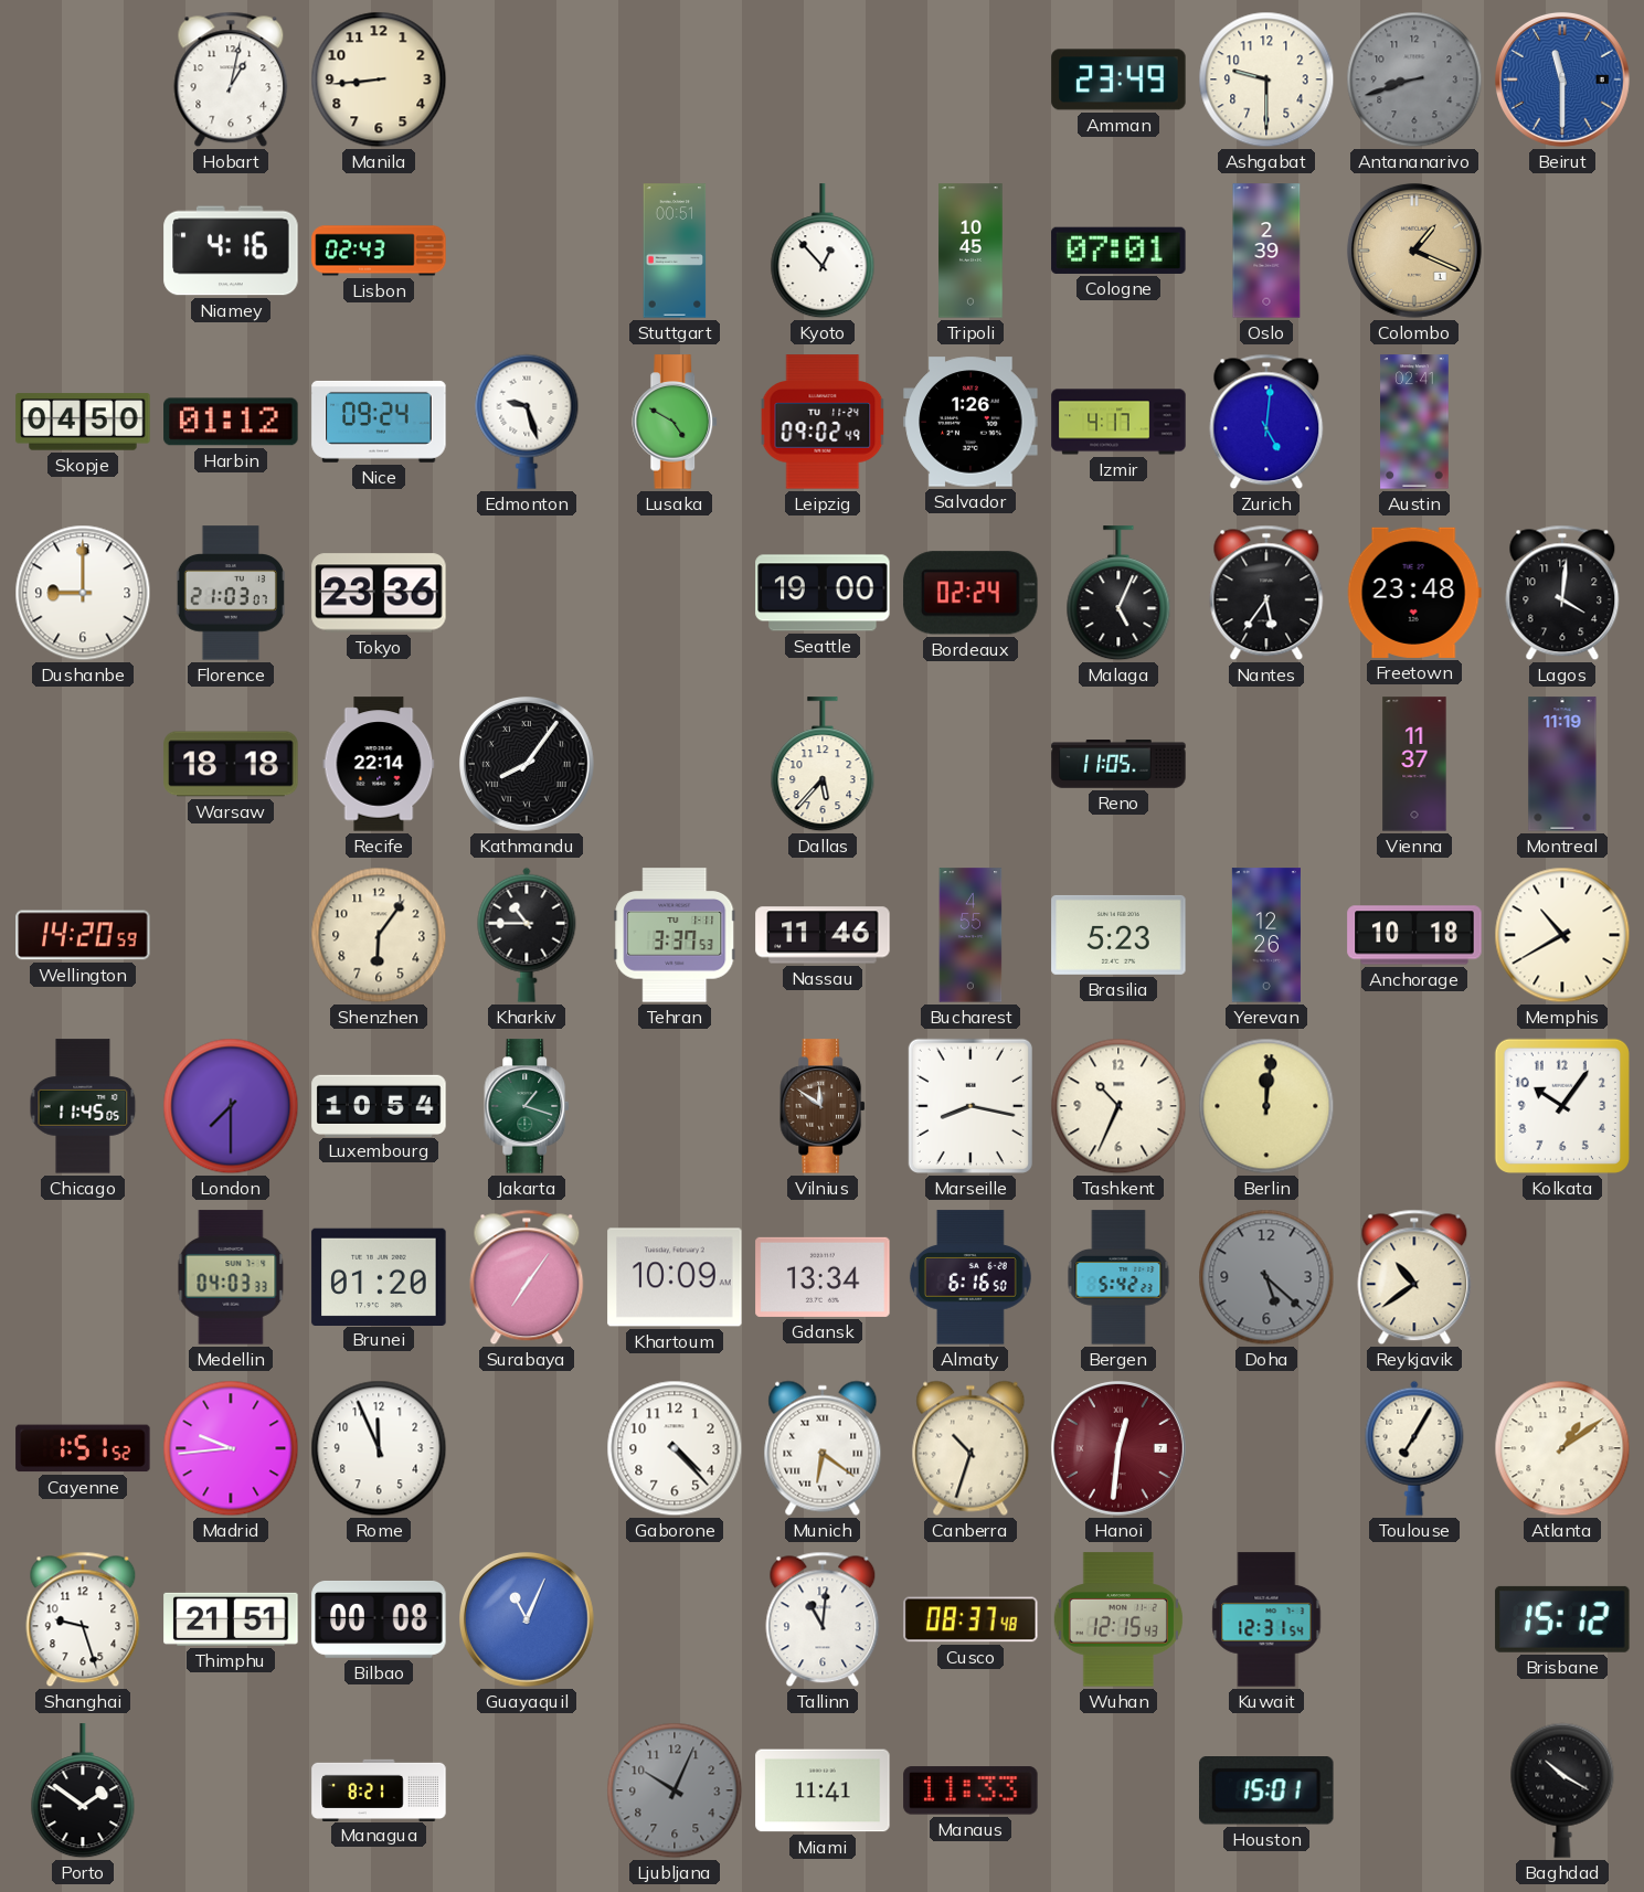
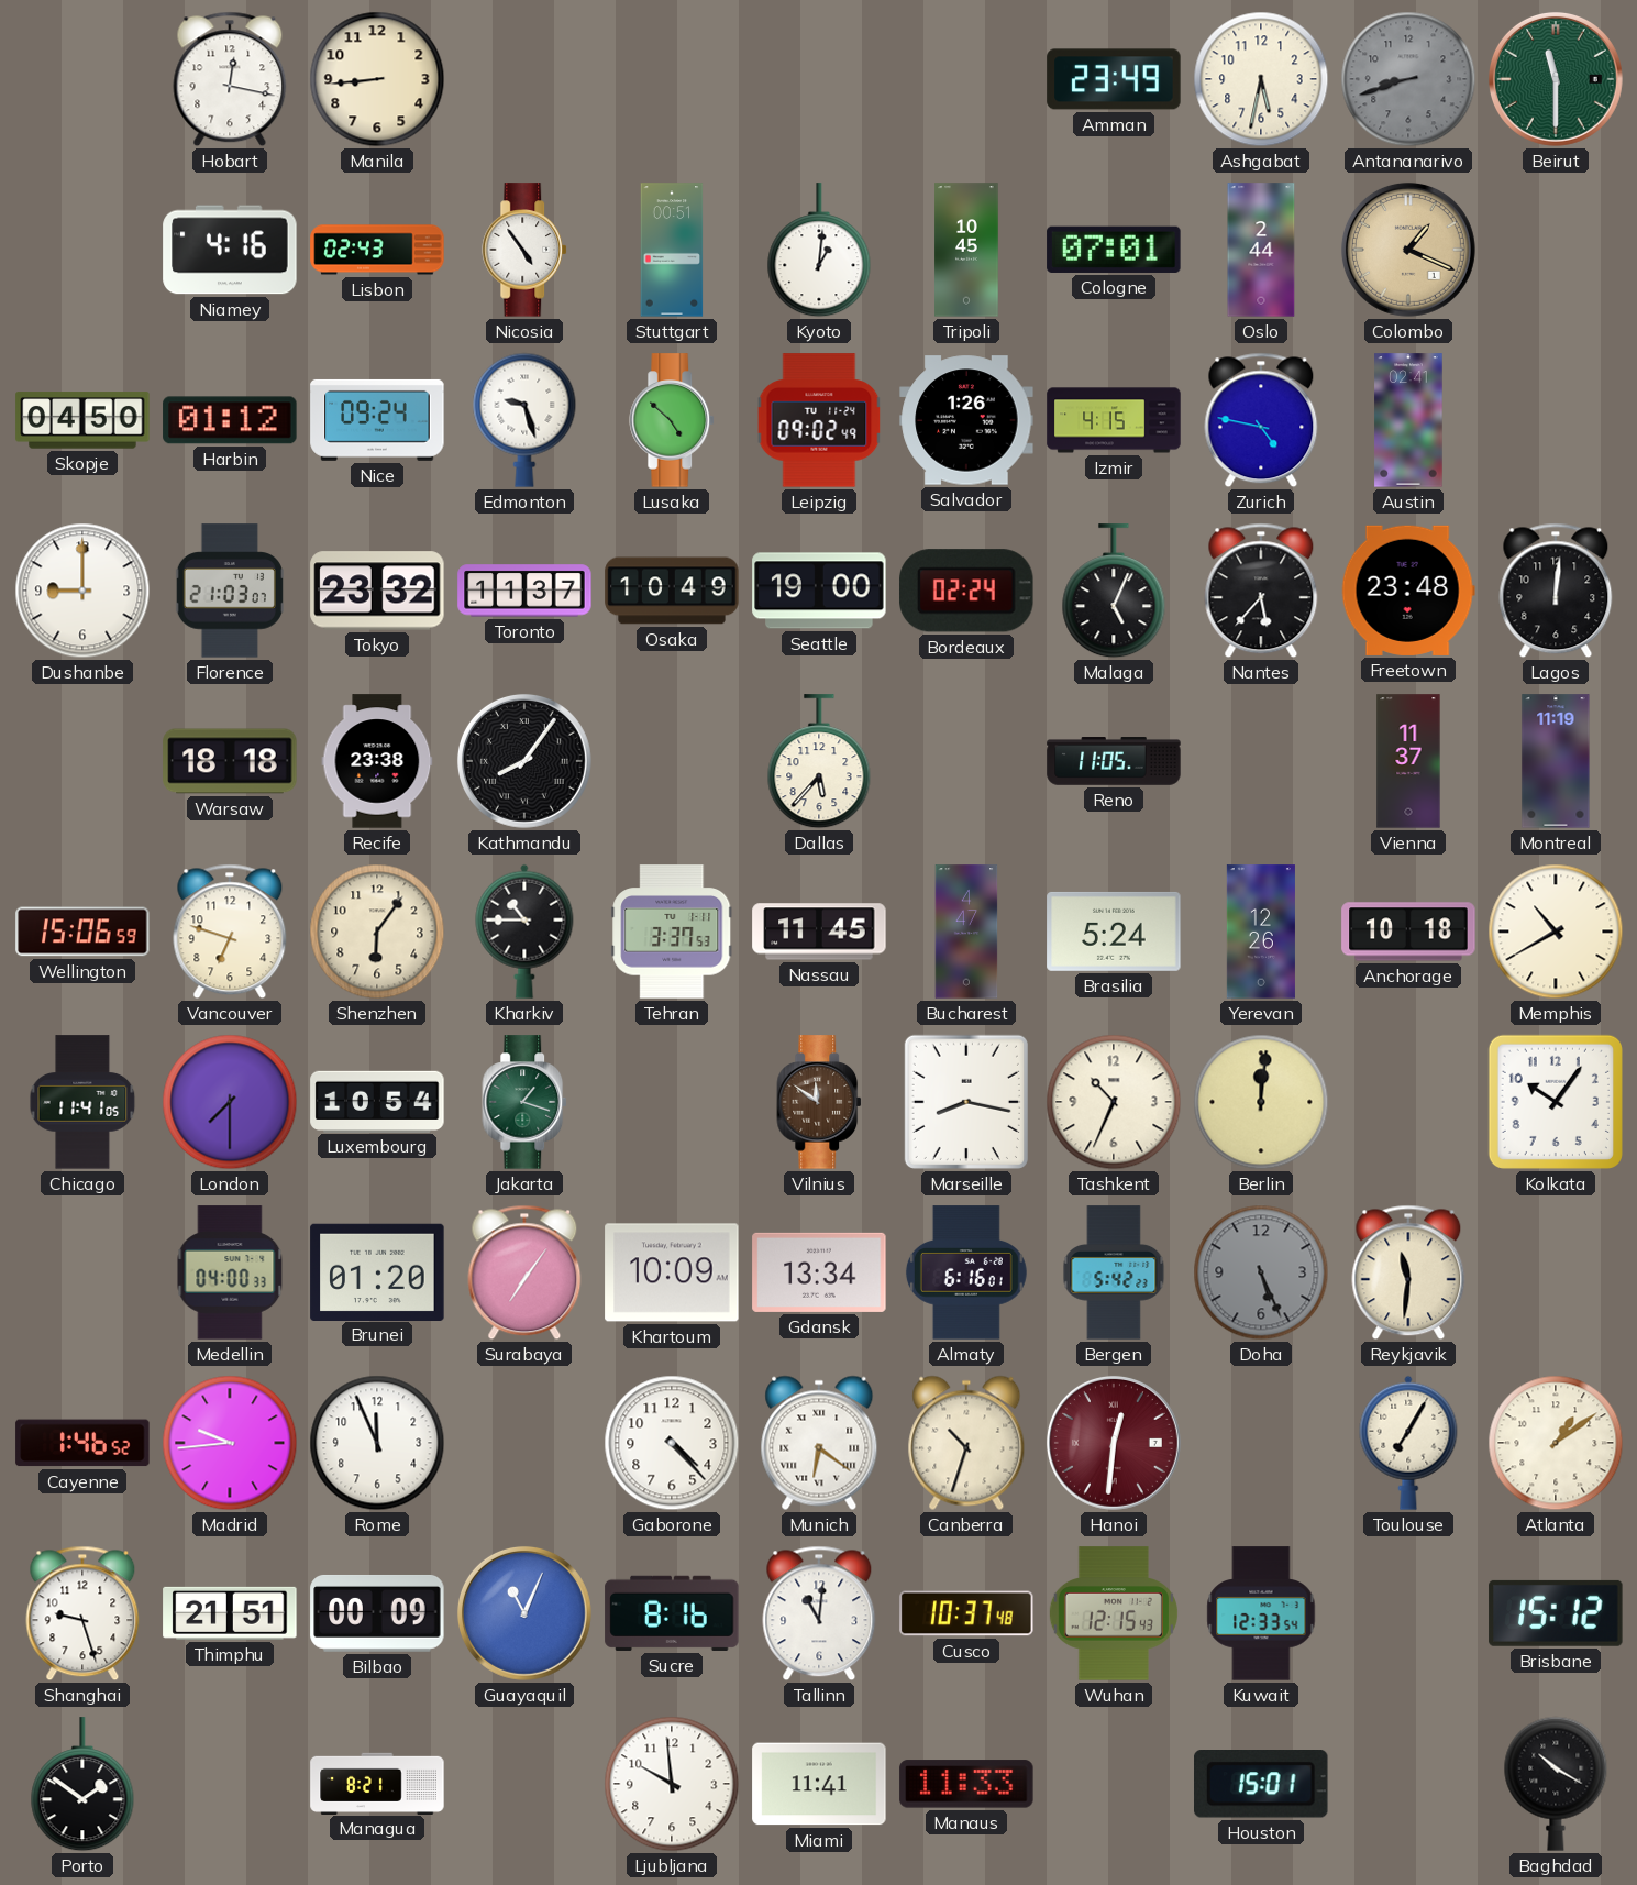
Hobart: 1:02 -> 12:17
Ashgabat: 9:30 -> 5:32
Beirut dial: blue -> green
Nicosia: none -> 4:54
Kyoto: 12:53 -> 1:01
Oslo: 2:39 -> 2:44
Lusaka: 4:50 -> 4:52
Izmir: 4:17 -> 4:15
Zurich: 5:01 -> 4:47
Tokyo: 23:36 -> 23:32
Toronto: none -> 11:37
Osaka: none -> 10:49
Nantes: 5:36 -> 5:37
Lagos: 4:01 -> 12:01
Recife: 22:14 -> 23:38
Wellington: 14:20 -> 15:06
Vancouver: none -> 6:48
Nassau: 11:46 -> 11:45
Bucharest: 4:55 -> 4:47
Brasilia: 5:23 -> 5:24
Chicago: 11:45 -> 11:41
Medellin: 04:03 -> 04:00
Almaty: 6:16:50 -> 6:16:01
Doha: 5:22 -> 5:26
Reykjavik: 10:39 -> 11:31
Cayenne: 1:51 -> 1:46
Bilbao: 00:08 -> 00:09
Sucre: none -> 8:16
Cusco: 08:37 -> 10:37
Kuwait: 12:31 -> 12:33
Ljubljana: 10:04 -> 9:59
Ljubljana dial: grey -> white
